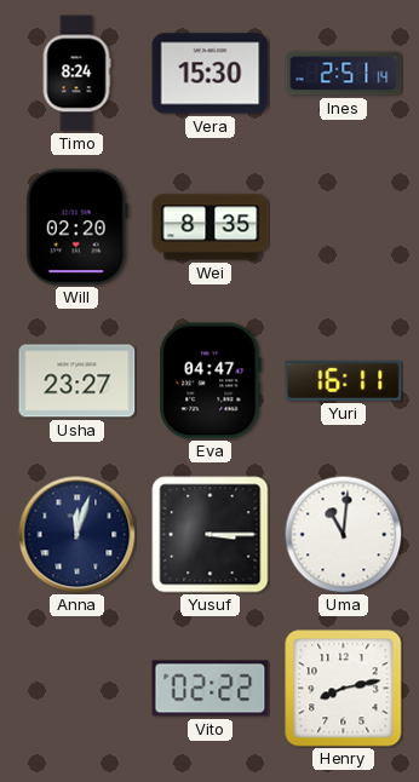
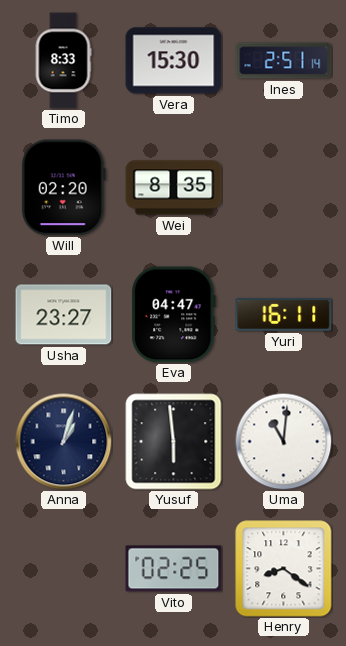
Timo: 8:24 -> 8:33
Anna: 12:03 -> 1:03
Yusuf: 3:15 -> 5:59
Vito: 02:22 -> 02:25
Henry: 8:13 -> 8:21
